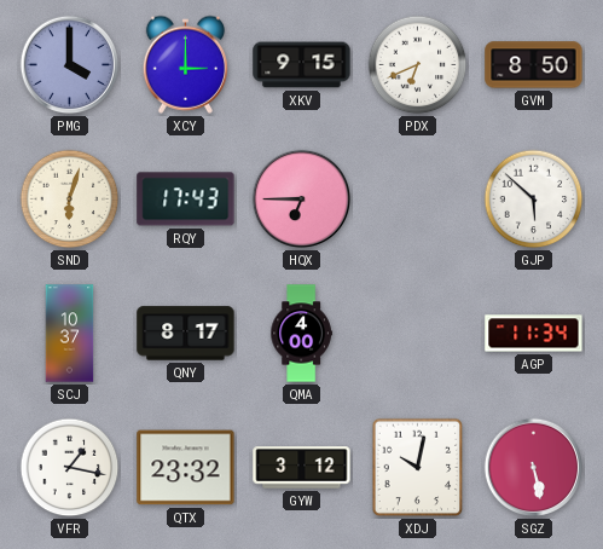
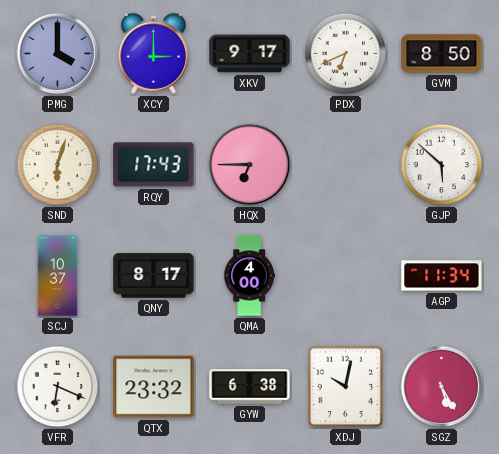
XKV: 9:15 -> 9:17
VFR: 1:17 -> 6:19
GYW: 3:12 -> 6:38
SGZ: 5:28 -> 5:25
